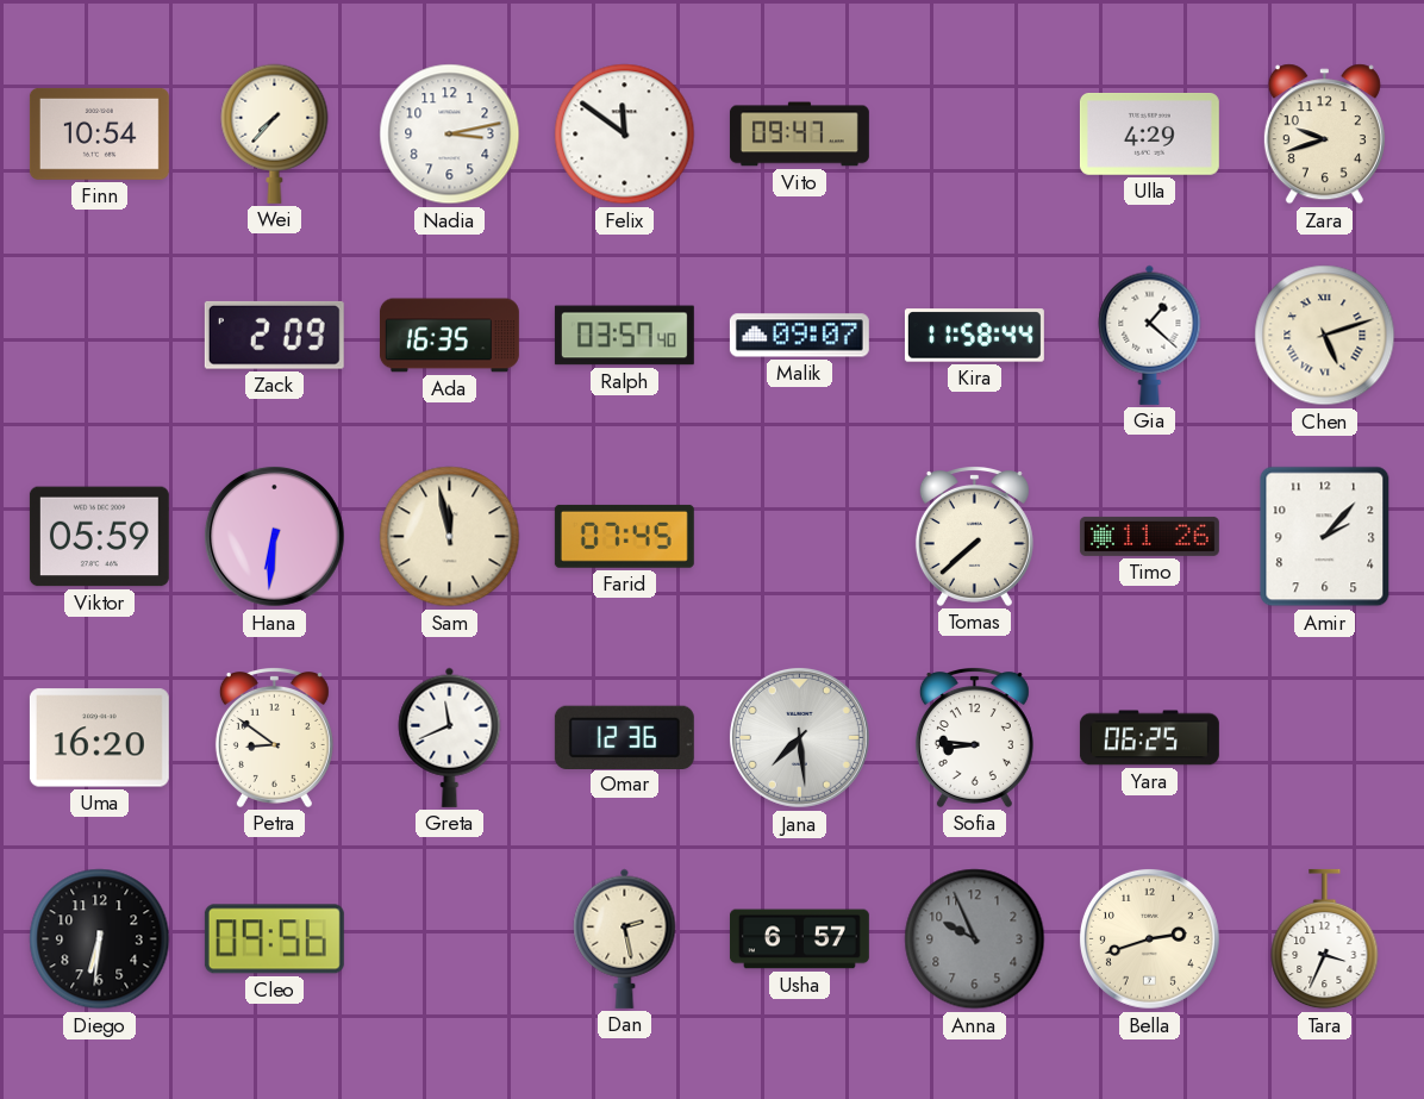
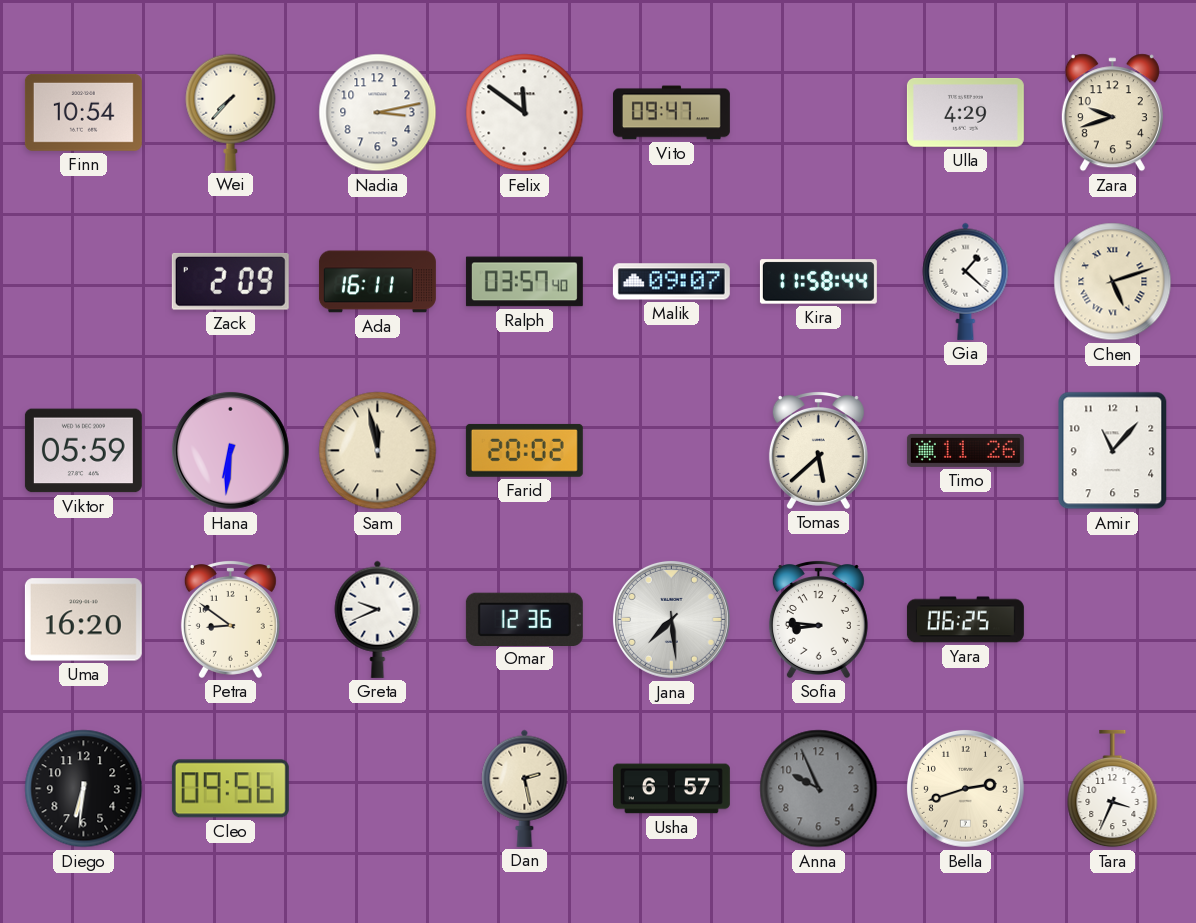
Ada: 16:35 -> 16:11
Farid: 07:45 -> 20:02
Tomas: 7:38 -> 5:38
Amir: 2:07 -> 11:07
Greta: 11:41 -> 9:41
